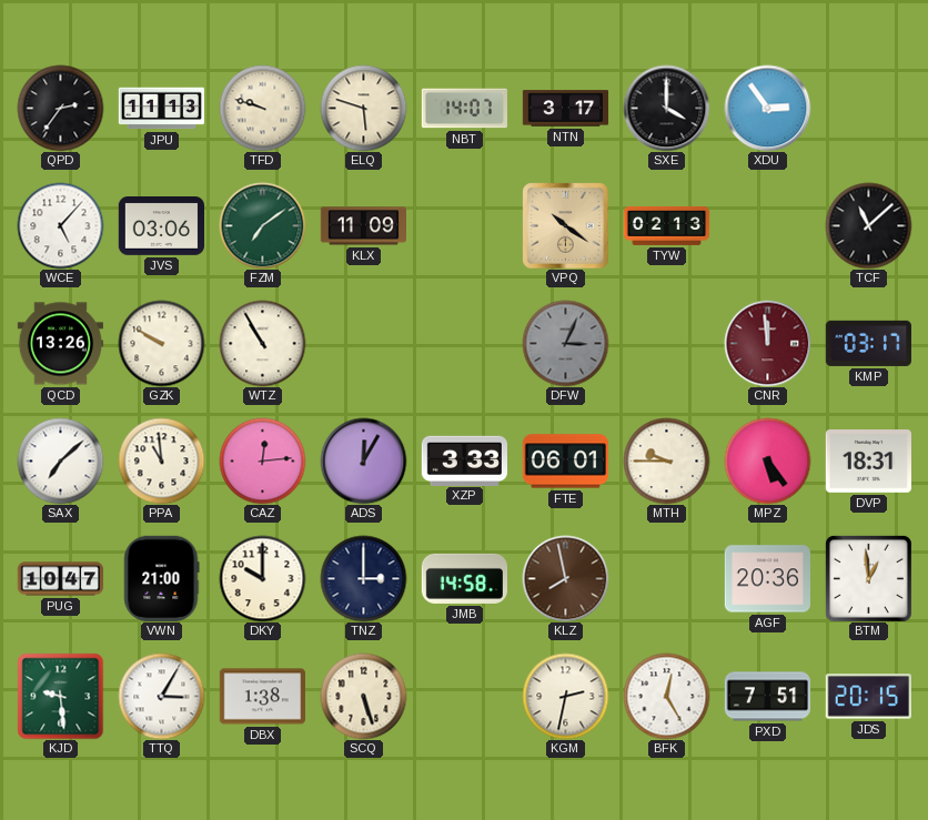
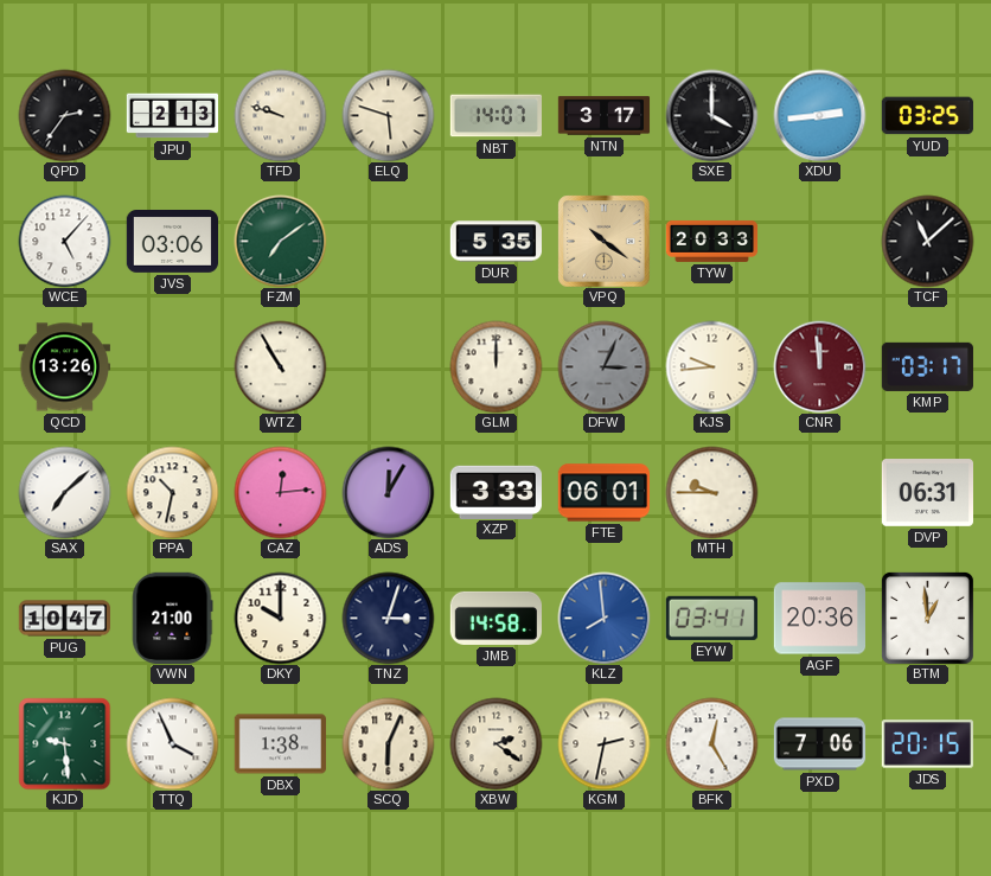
JPU: 11:13 -> 2:13
XDU: 2:54 -> 2:44
YUD: none -> 03:25
KLX: 11:09 -> none
DUR: none -> 5:35
TYW: 02:13 -> 20:33
GZK: 9:50 -> none
GLM: none -> 12:00
KJS: none -> 9:44
PPA: 10:59 -> 10:32
MPZ: 5:24 -> none
DVP: 18:31 -> 06:31
TNZ: 3:00 -> 3:03
KLZ: 7:58 -> 7:59
KLZ dial: brown -> blue
EYW: none -> 03:41
TTQ: 3:05 -> 3:56
SCQ: 5:27 -> 6:04
XBW: none -> 2:21
PXD: 7:51 -> 7:06
